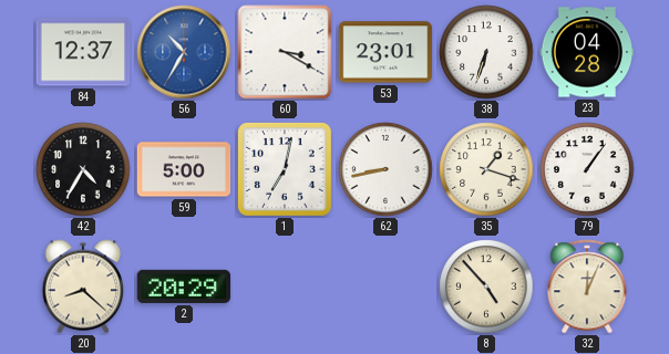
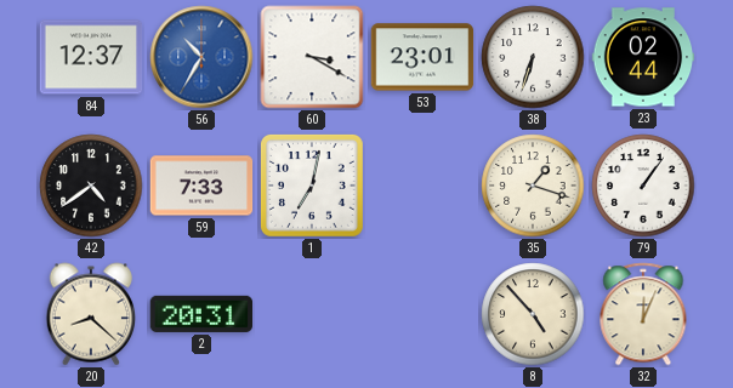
23: 04:28 -> 02:44
42: 4:35 -> 4:39
59: 5:00 -> 7:33
62: 8:43 -> none
2: 20:29 -> 20:31
